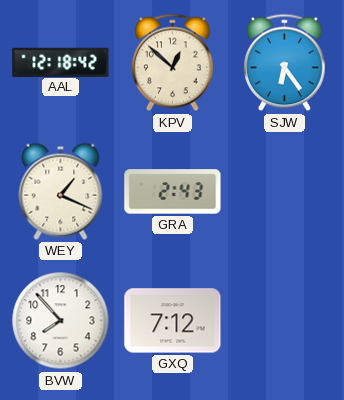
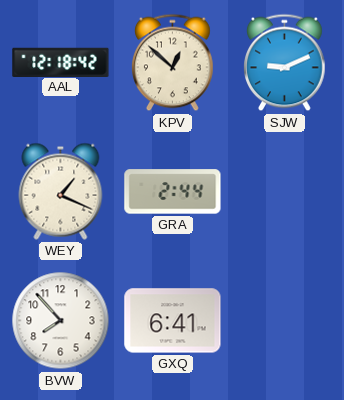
SJW: 6:24 -> 9:11
GRA: 2:43 -> 2:44
GXQ: 7:12 -> 6:41
